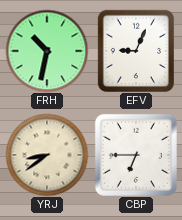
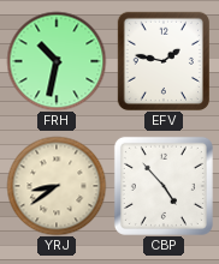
EFV: 9:04 -> 1:47
CBP: 6:45 -> 4:53
